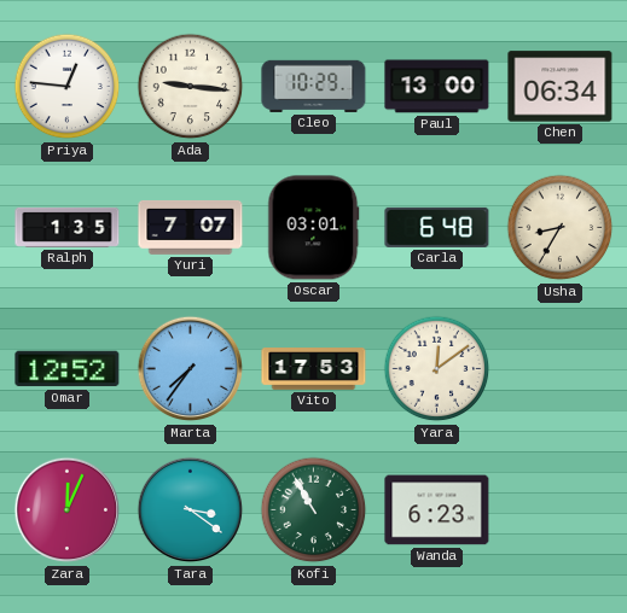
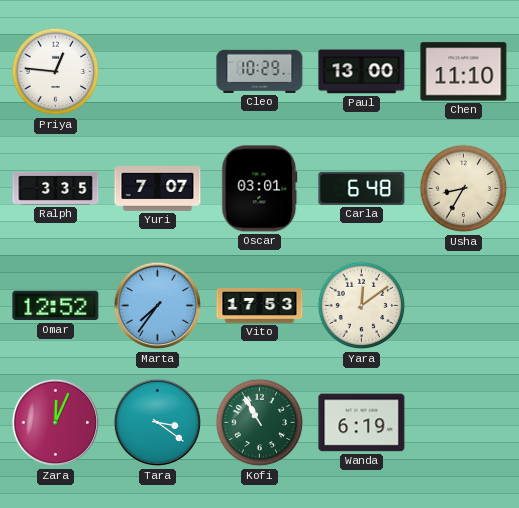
Ada: 9:16 -> none
Chen: 06:34 -> 11:10
Ralph: 1:35 -> 3:35
Wanda: 6:23 -> 6:19
